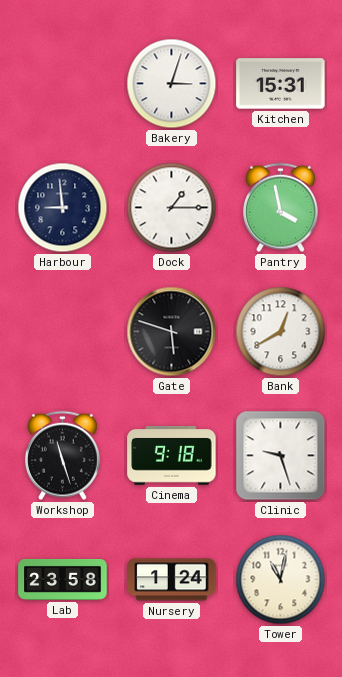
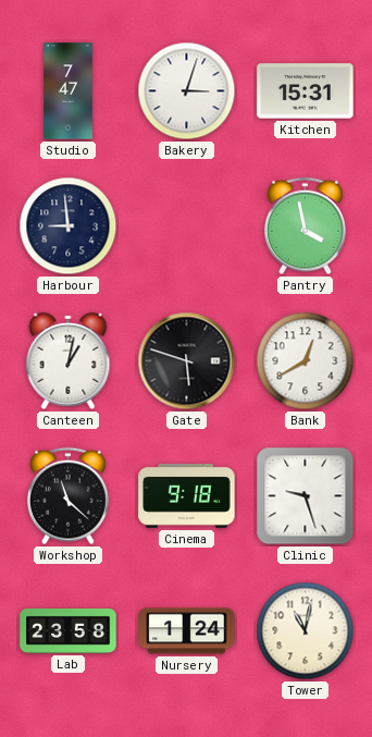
Studio: none -> 7:47
Dock: 1:15 -> none
Canteen: none -> 1:02
Workshop: 11:27 -> 11:22
